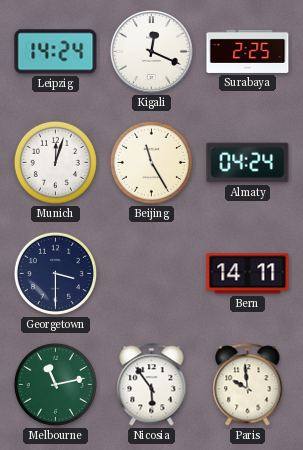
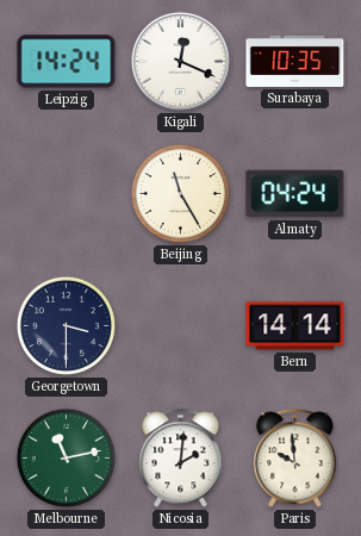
Surabaya: 2:25 -> 10:35
Munich: 12:03 -> none
Bern: 14:11 -> 14:14
Nicosia: 5:54 -> 2:01
